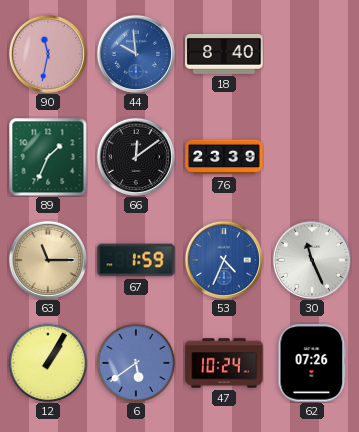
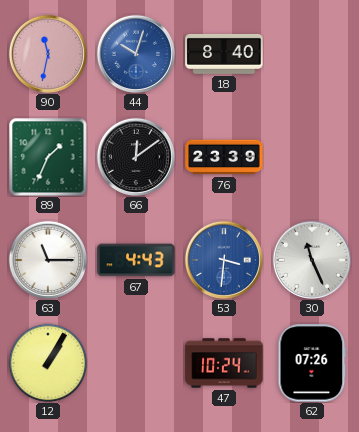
44: 9:59 -> 10:03
63 dial: champagne -> white
67: 1:59 -> 4:43
53: 4:34 -> 3:31
6: 5:39 -> none
